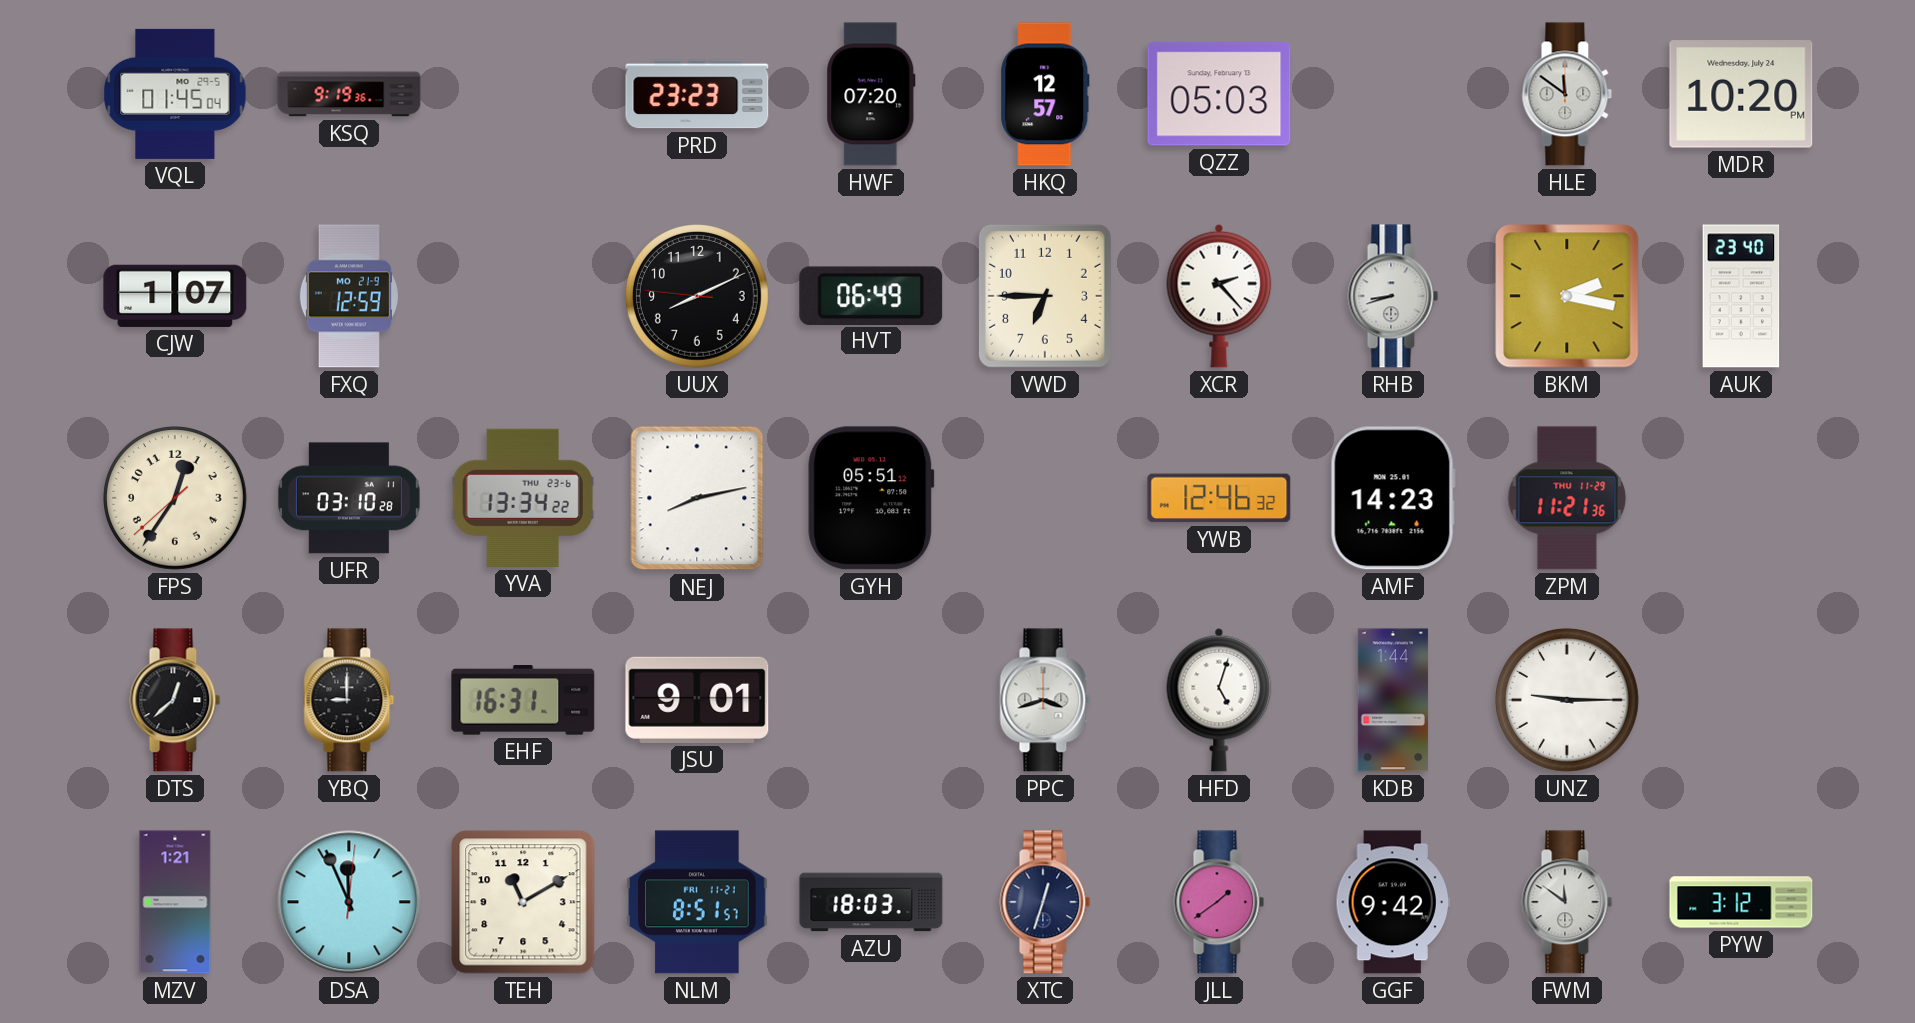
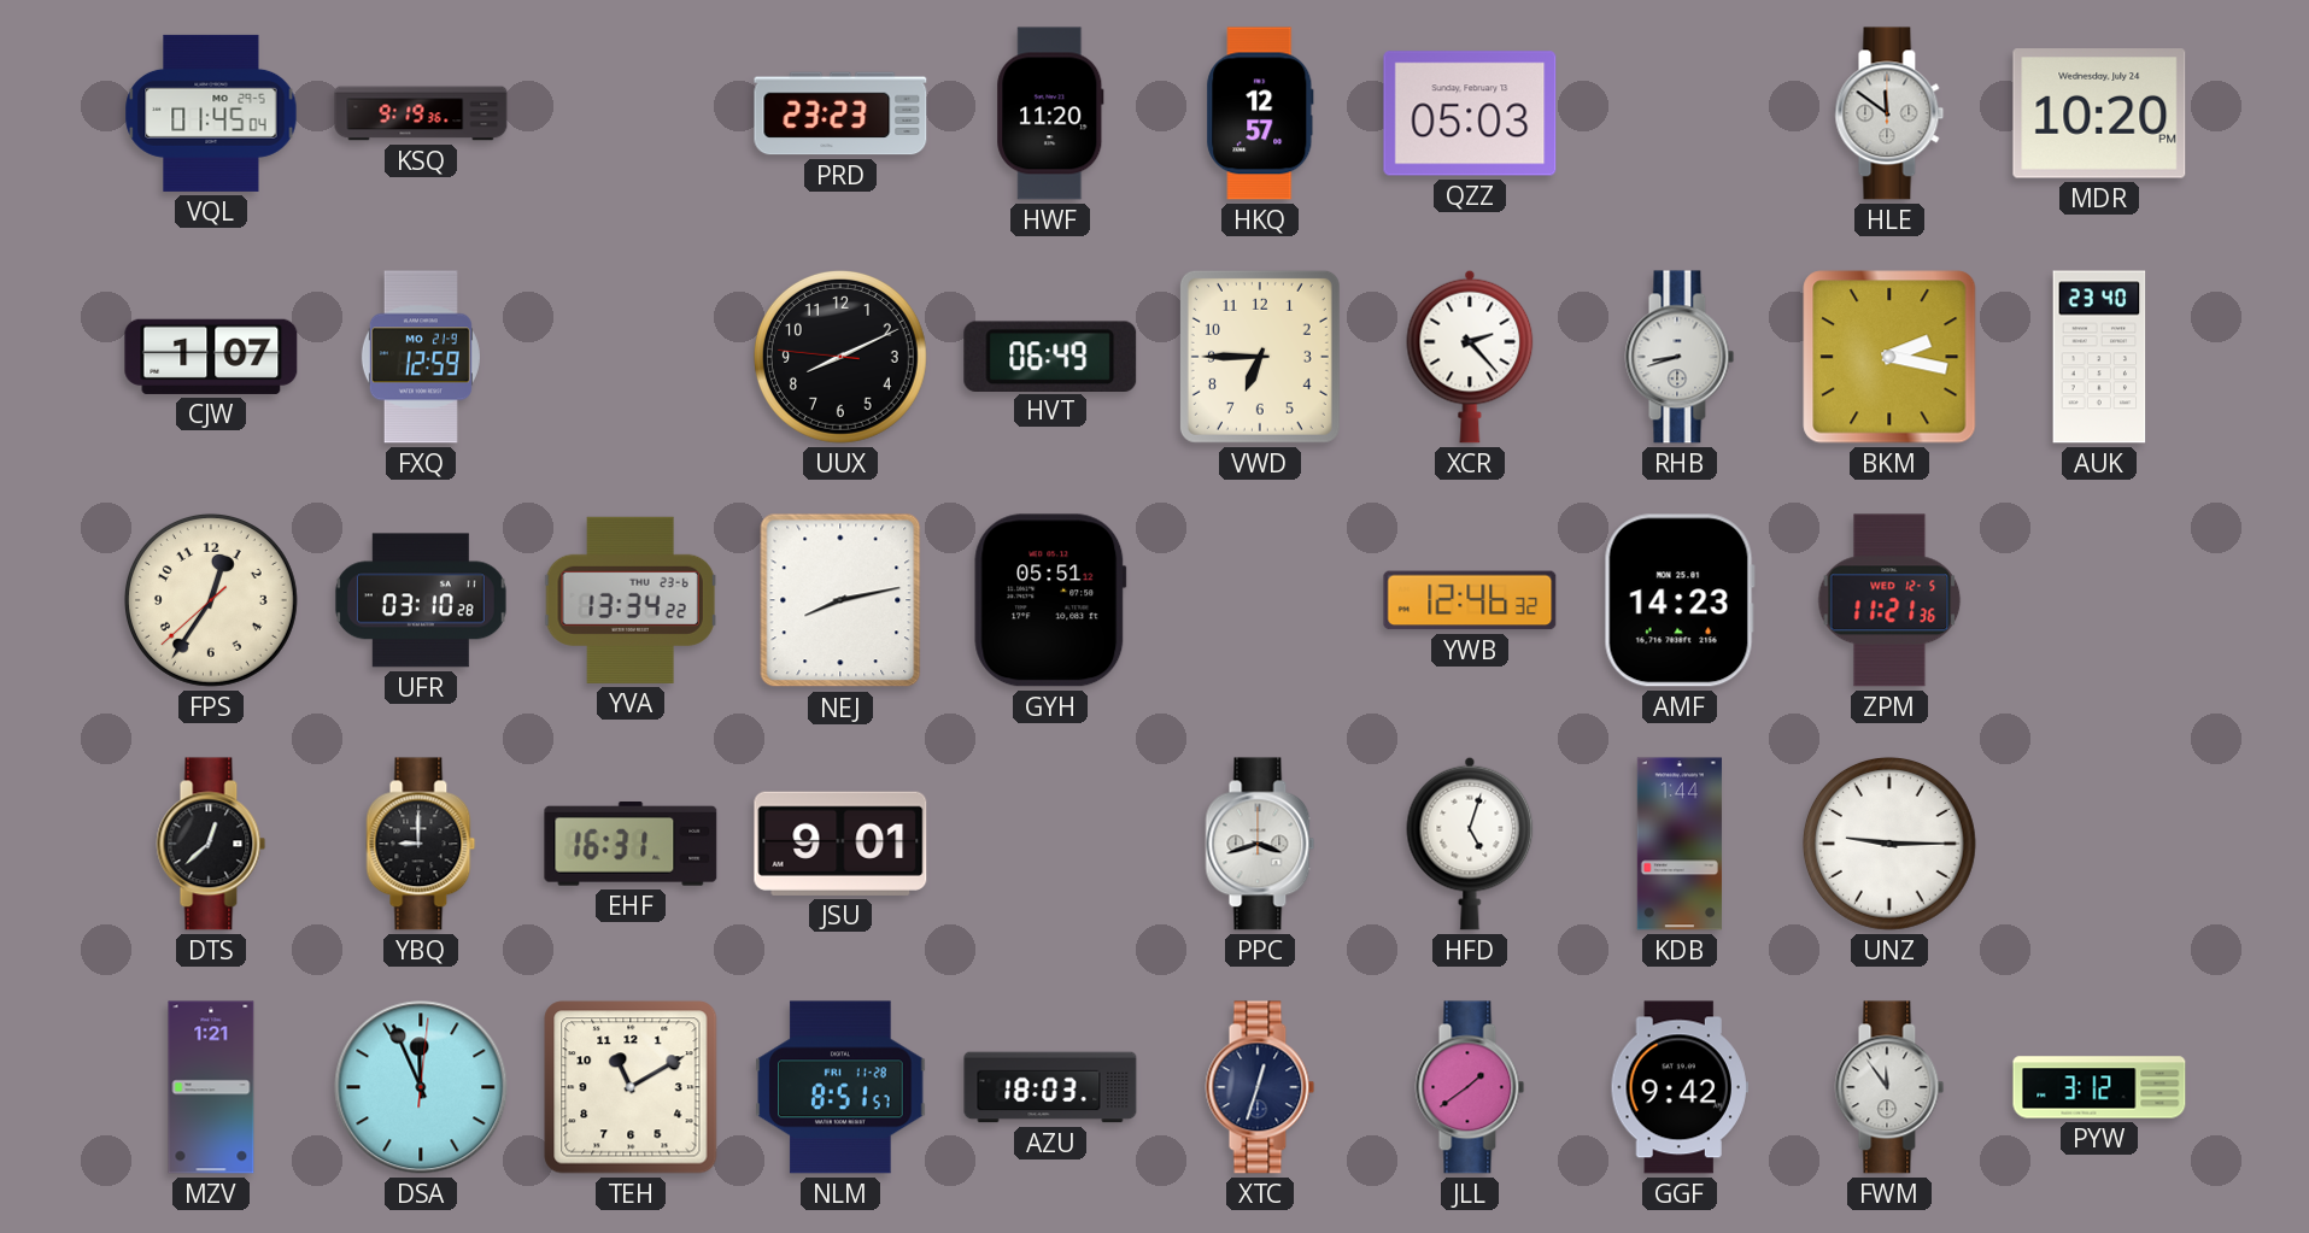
HWF: 07:20 -> 11:20
ZPM date: THU 11-29 -> WED 12-5
NLM date: FRI 11-21 -> FRI 11-28
FWM: 11:51 -> 11:54
